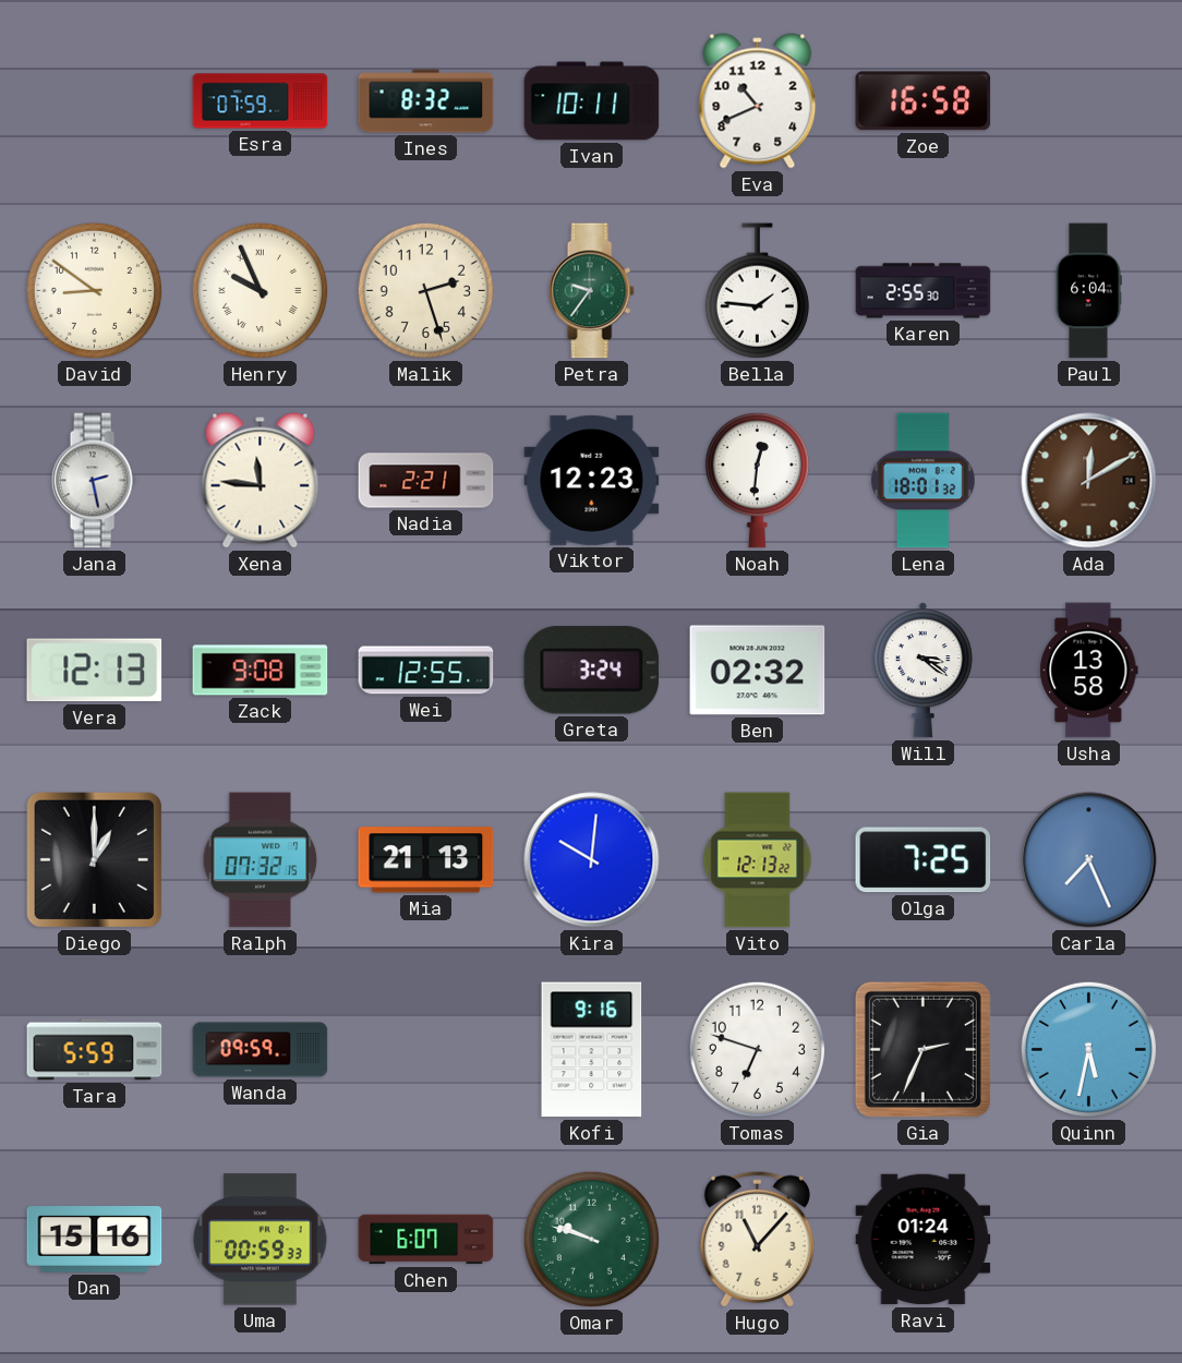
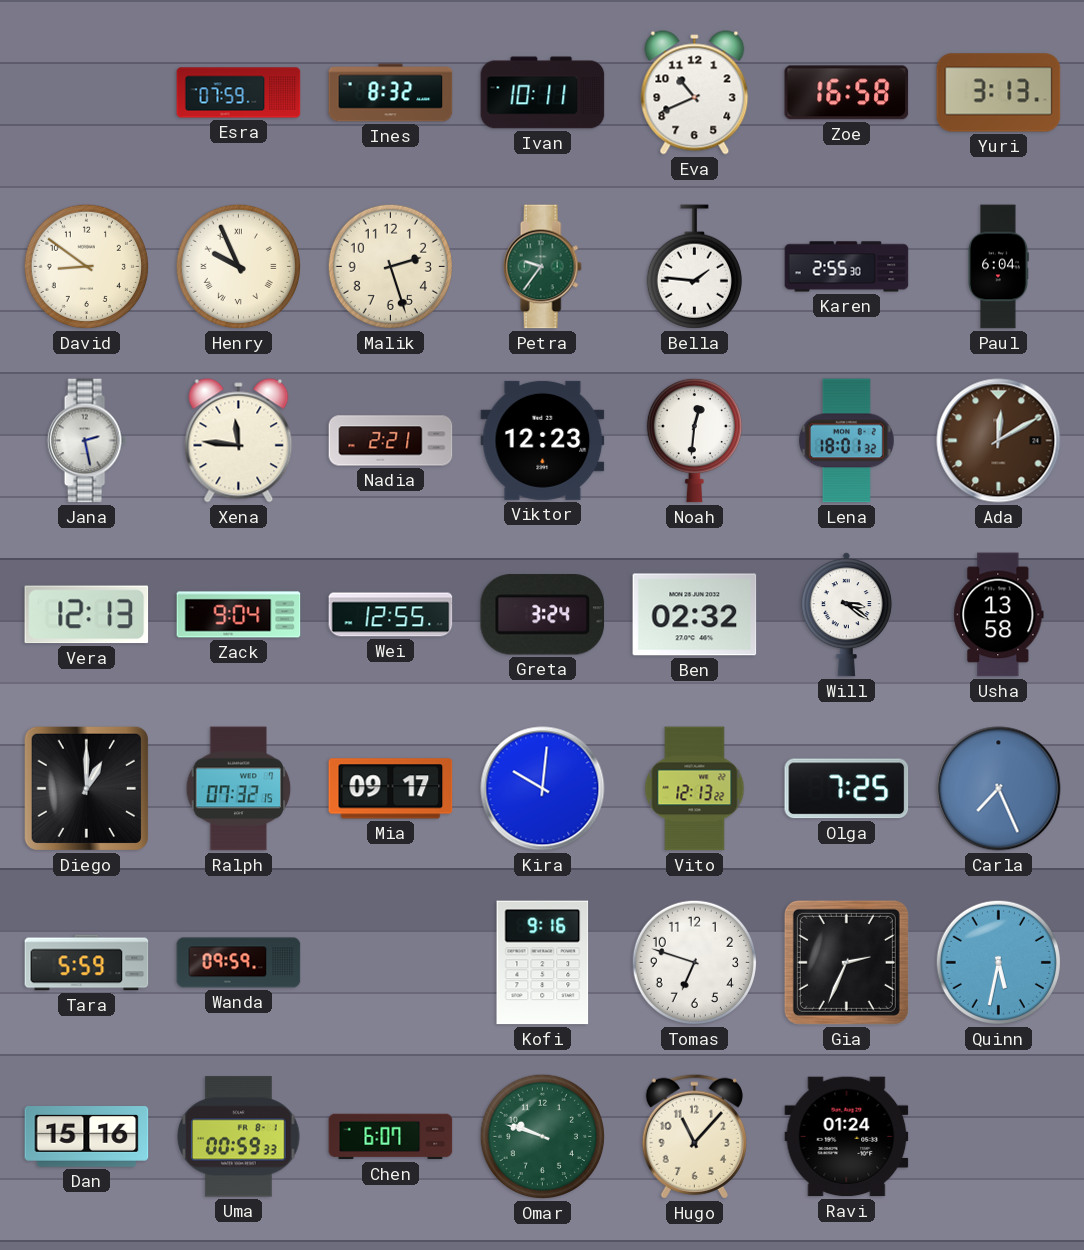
Yuri: none -> 3:13
Zack: 9:08 -> 9:04
Mia: 21:13 -> 09:17
